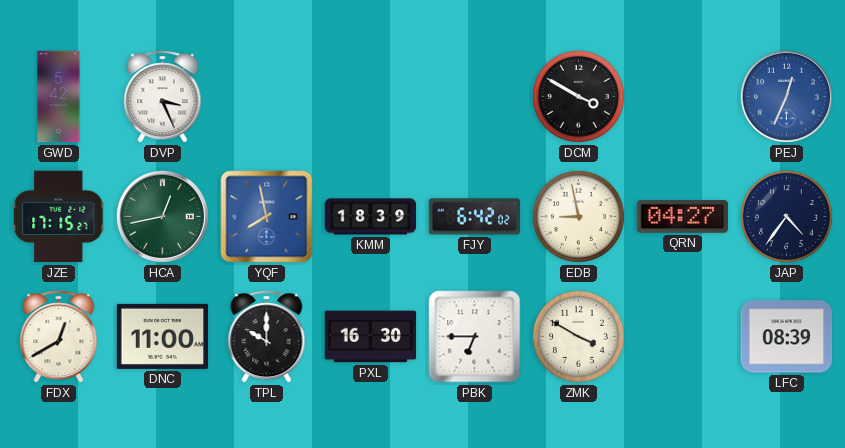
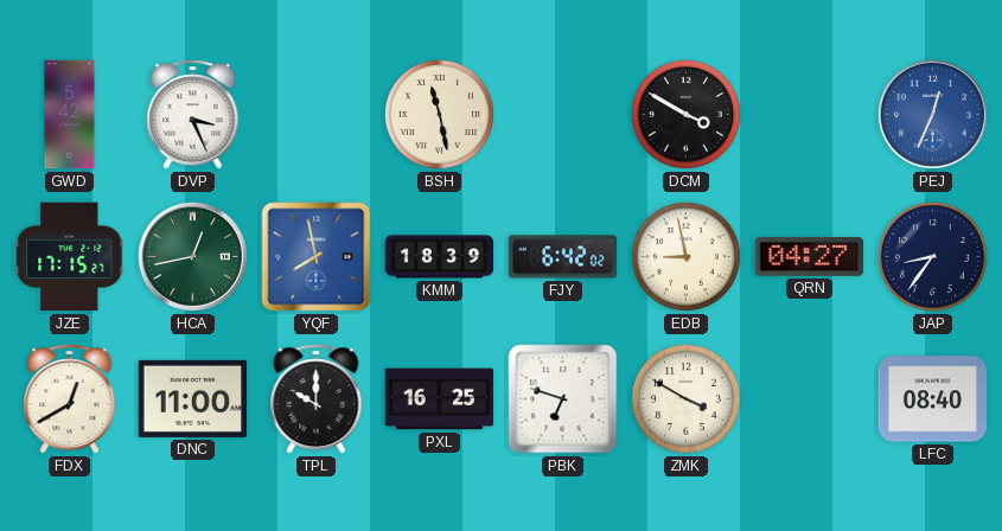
BSH: none -> 11:28
JAP: 4:36 -> 8:36
PXL: 16:30 -> 16:25
PBK: 6:45 -> 6:48
LFC: 08:39 -> 08:40
